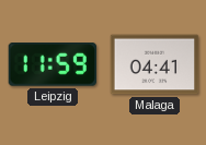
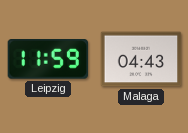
Malaga: 04:41 -> 04:43
